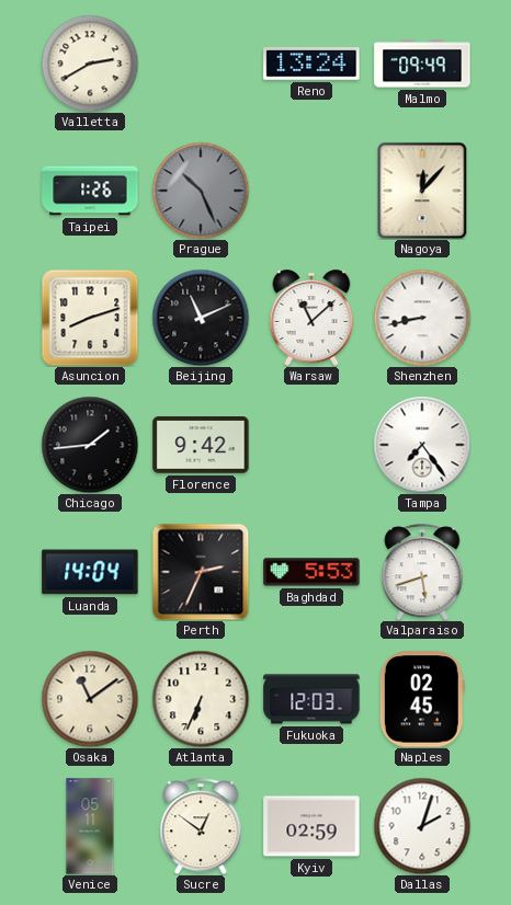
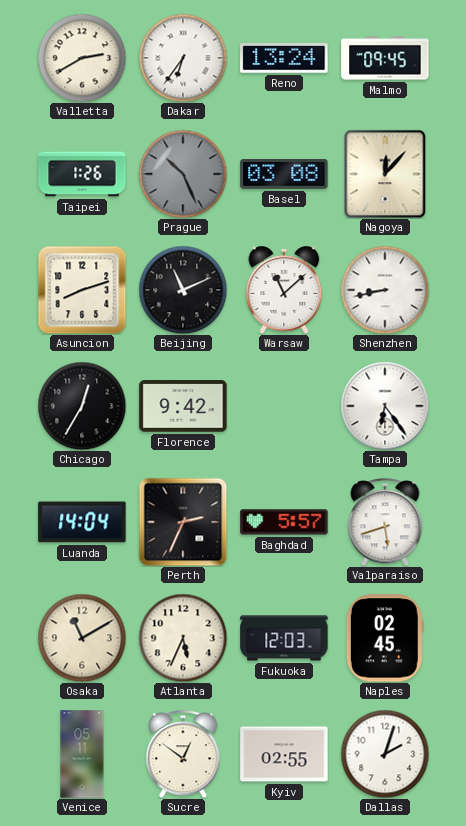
Dakar: none -> 6:36
Malmo: 09:49 -> 09:45
Basel: none -> 03:08
Chicago: 1:44 -> 12:35
Tampa: 7:24 -> 6:24
Baghdad: 5:53 -> 5:57
Osaka: 11:09 -> 11:10
Atlanta: 6:34 -> 5:34
Kyiv: 02:59 -> 02:55
